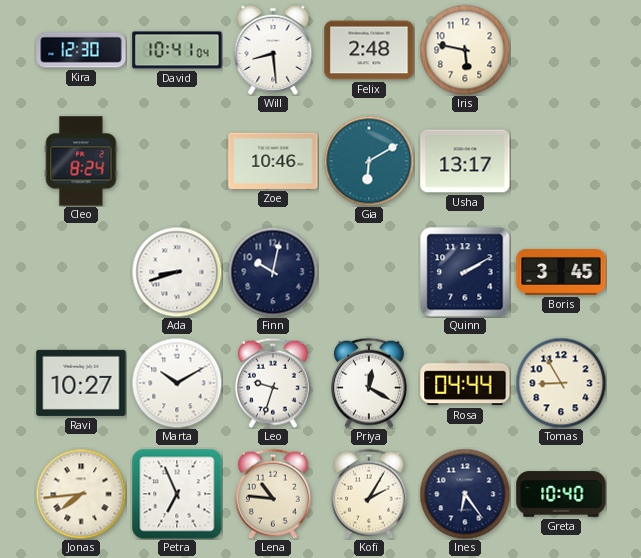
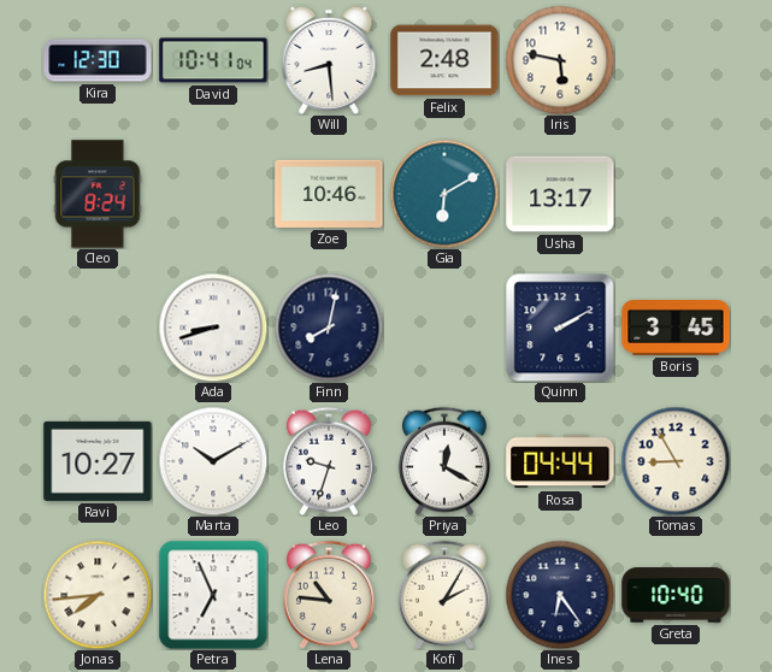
Finn: 10:02 -> 8:02
